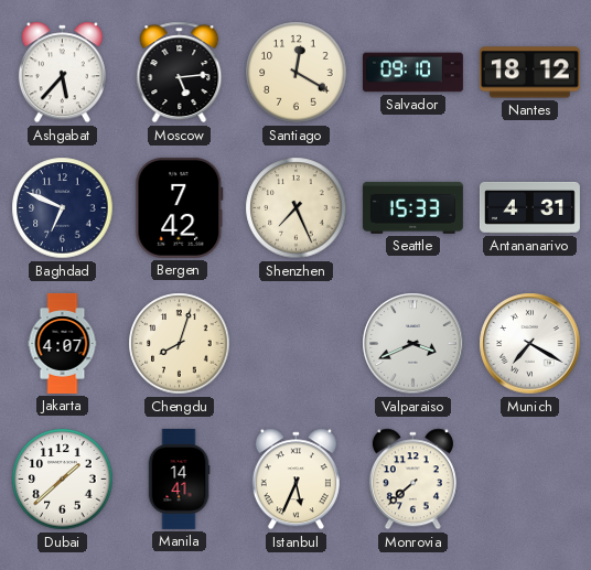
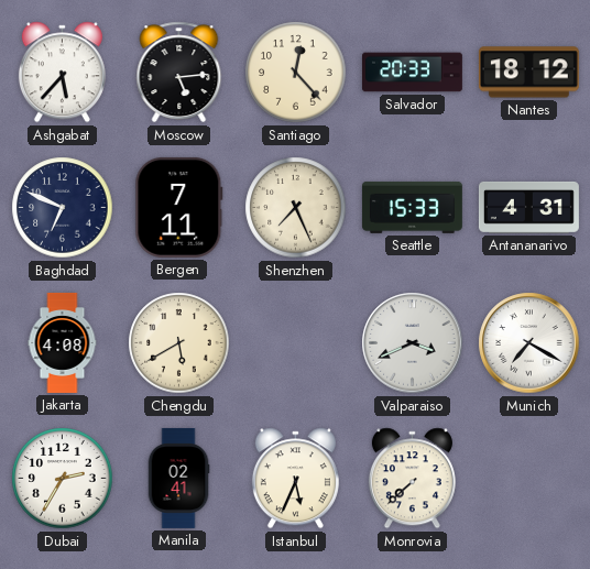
Santiago: 12:20 -> 12:23
Salvador: 09:10 -> 20:33
Bergen: 7:42 -> 7:11
Jakarta: 4:07 -> 4:08
Chengdu: 8:03 -> 5:40
Dubai: 1:38 -> 2:35
Manila: 14:41 -> 02:41
